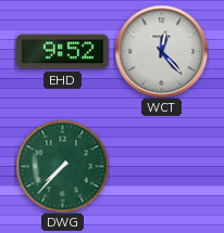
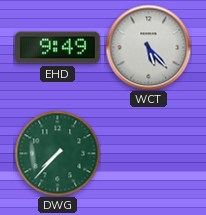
EHD: 9:52 -> 9:49
WCT: 12:23 -> 5:23
